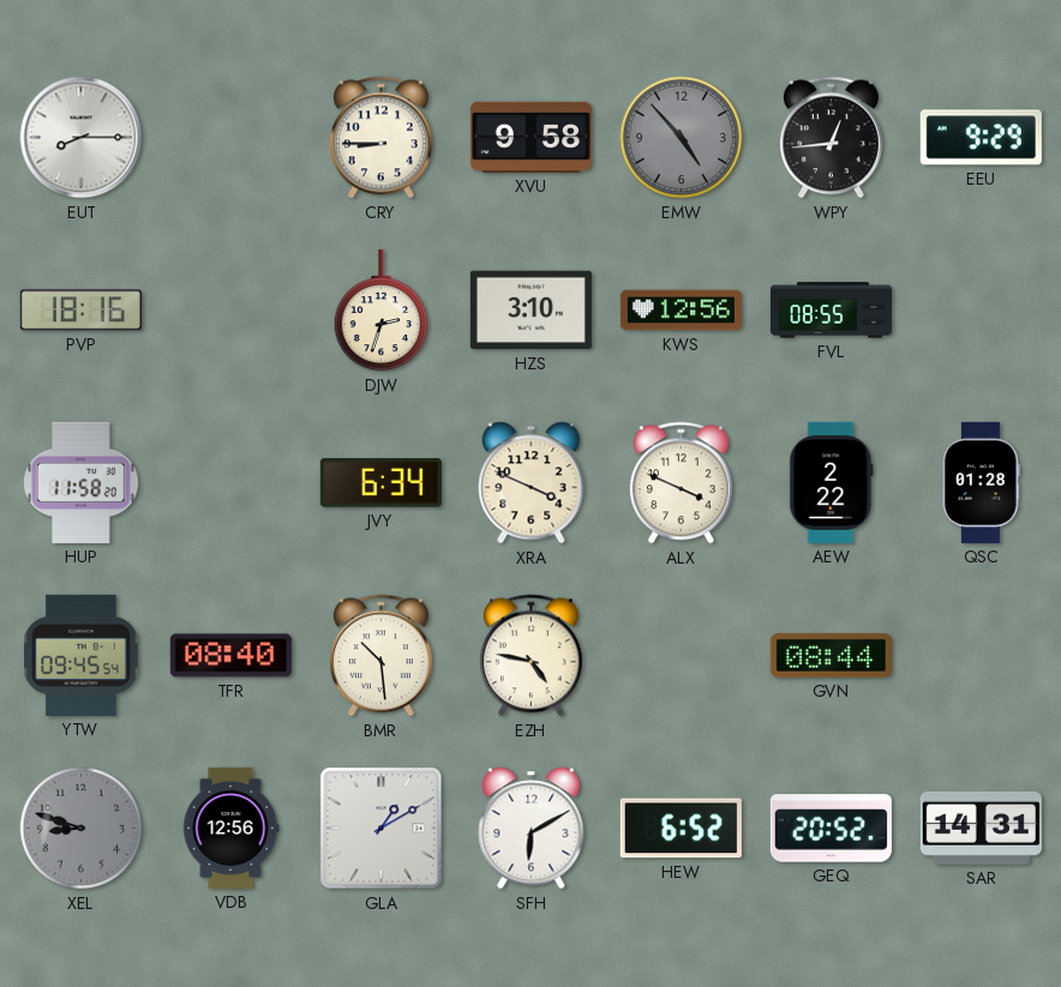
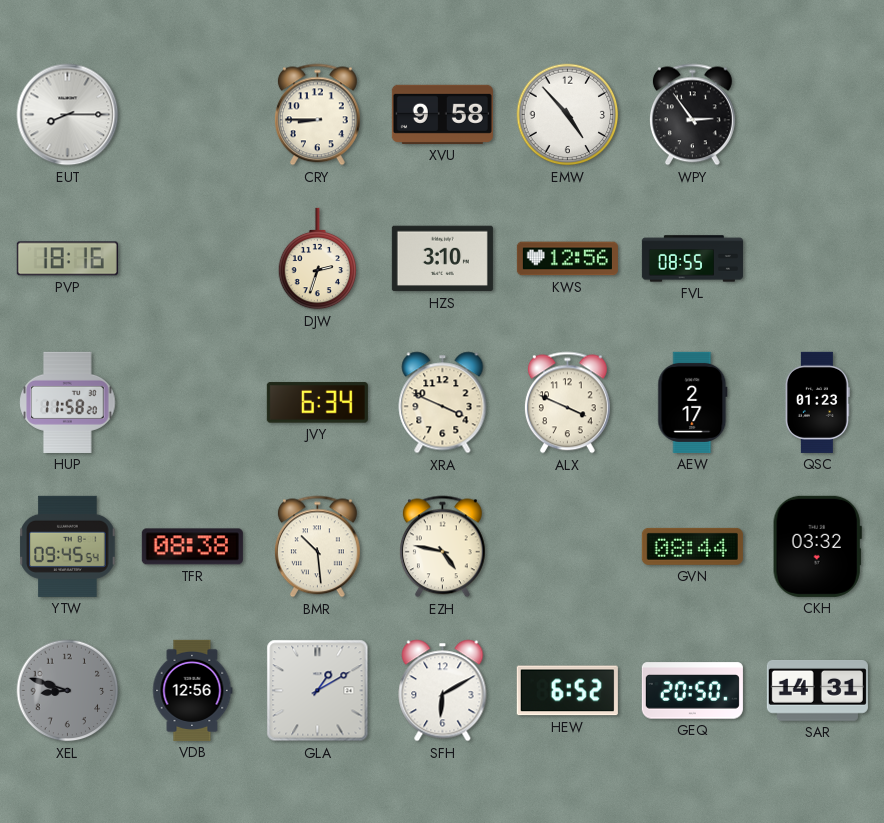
EMW dial: grey -> white
WPY: 12:44 -> 2:54
EEU: 9:29 -> none
AEW: 2:22 -> 2:17
QSC: 01:28 -> 01:23
TFR: 08:40 -> 08:38
CKH: none -> 03:32
GEQ: 20:52 -> 20:50
